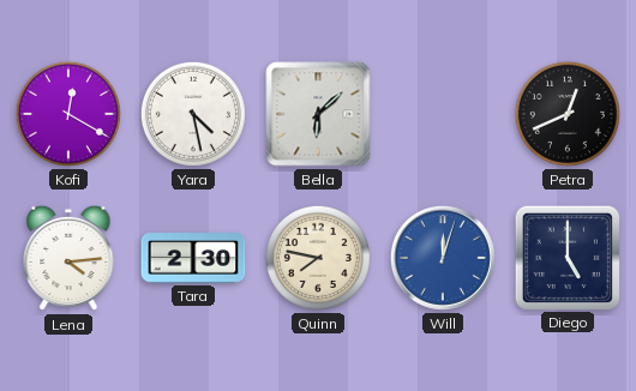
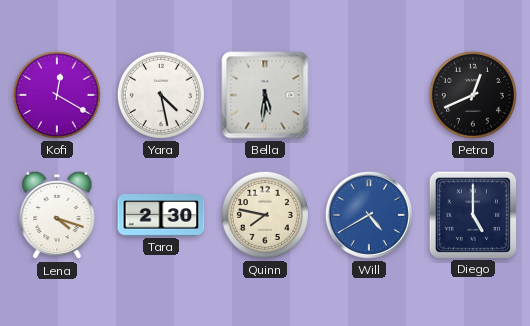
Bella: 6:08 -> 5:31
Lena: 4:14 -> 4:18
Will: 12:03 -> 4:40
